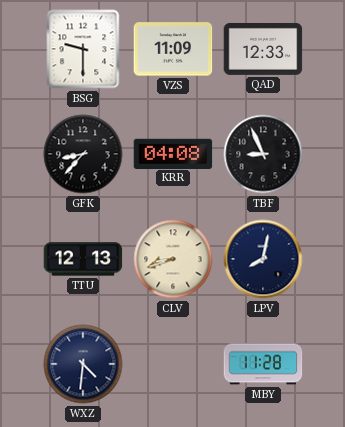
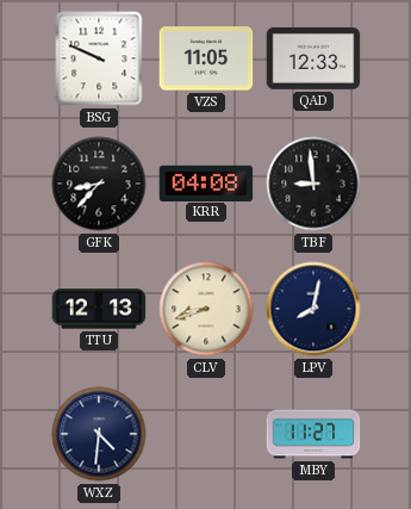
BSG: 9:30 -> 9:49
VZS: 11:09 -> 11:05
TBF: 8:56 -> 8:59
MBY: 11:28 -> 11:27
